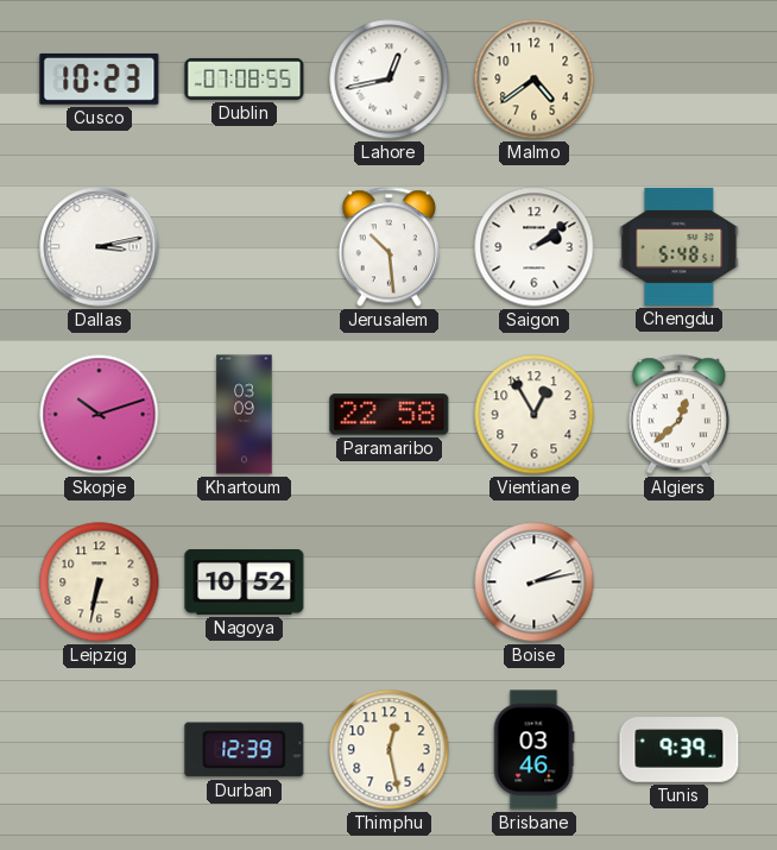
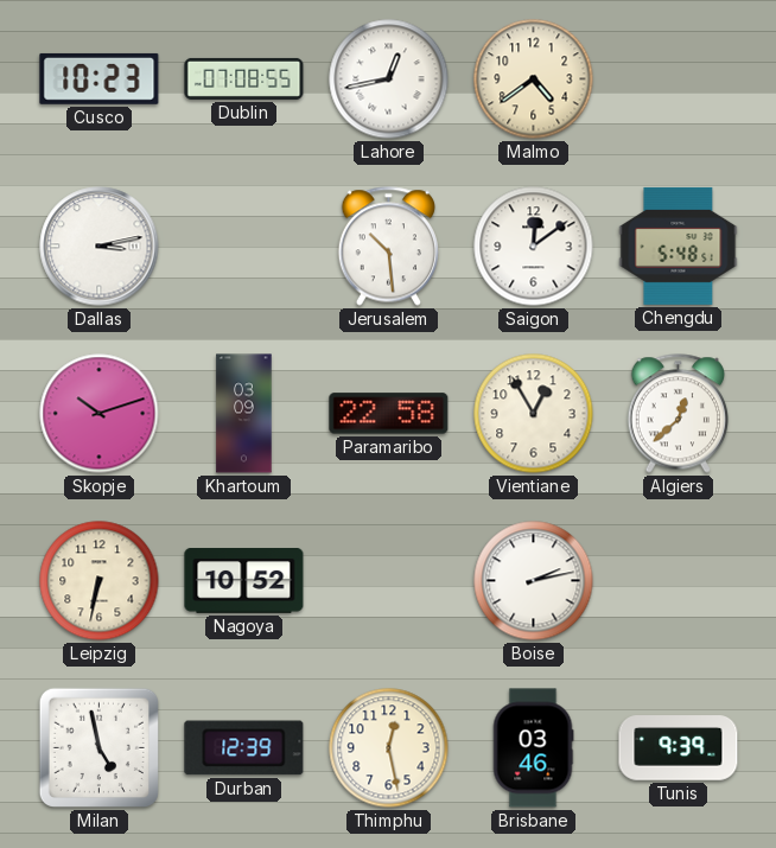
Saigon: 2:09 -> 12:09
Milan: none -> 4:58
